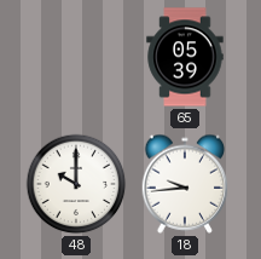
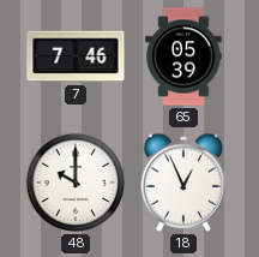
7: none -> 7:46
18: 9:44 -> 12:56
